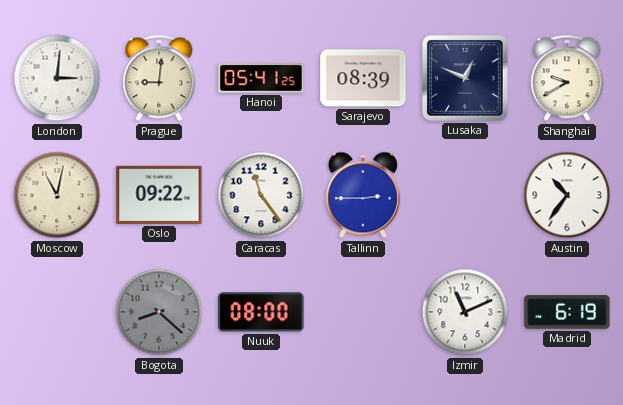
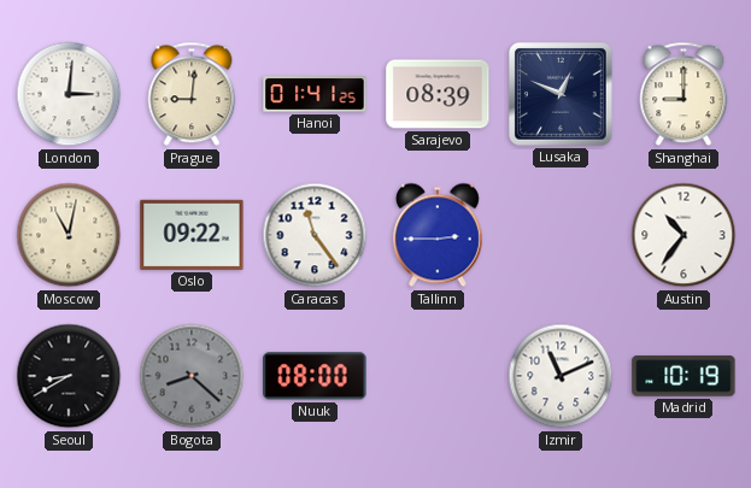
Hanoi: 05:41 -> 01:41
Shanghai: 9:40 -> 9:00
Seoul: none -> 8:40
Madrid: 6:19 -> 10:19
